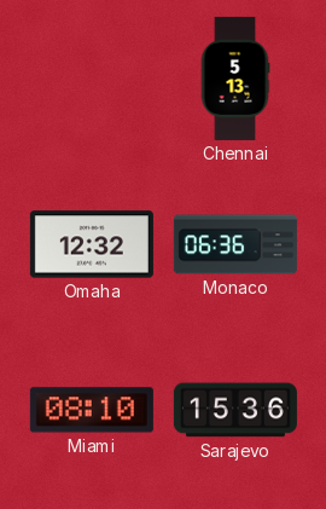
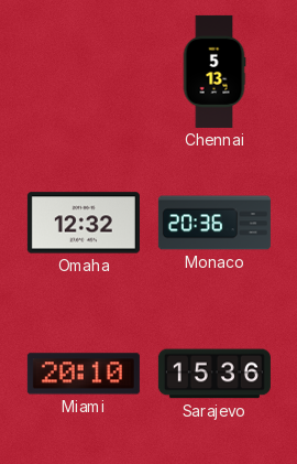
Monaco: 06:36 -> 20:36
Miami: 08:10 -> 20:10
